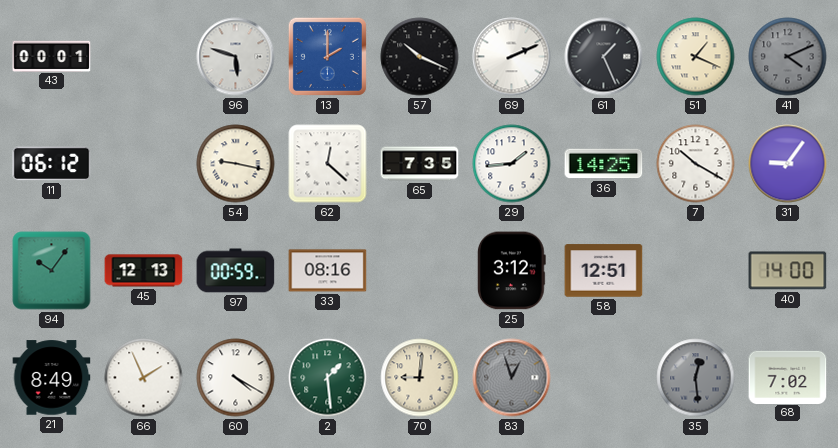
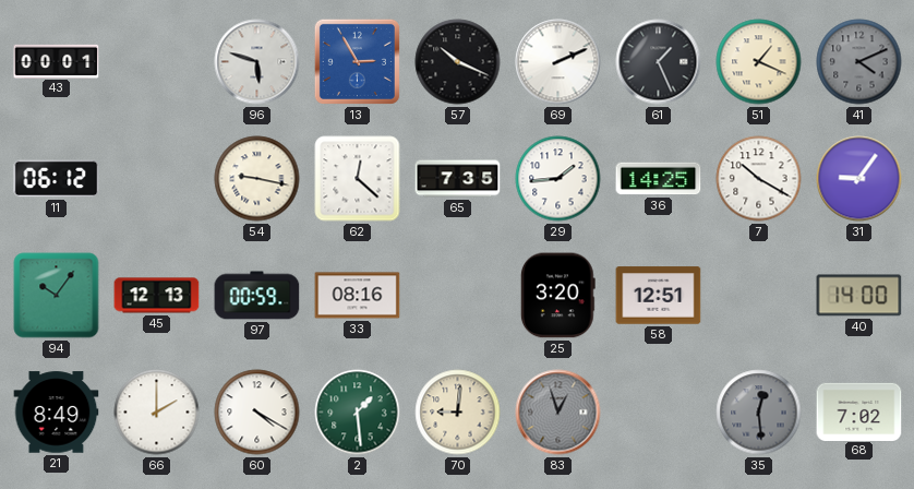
13: 2:00 -> 2:55
25: 3:12 -> 3:20
66: 1:56 -> 2:00
